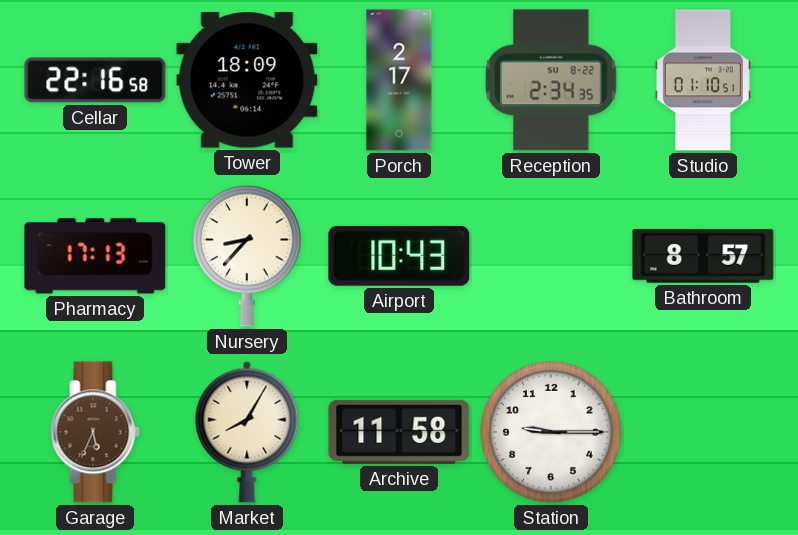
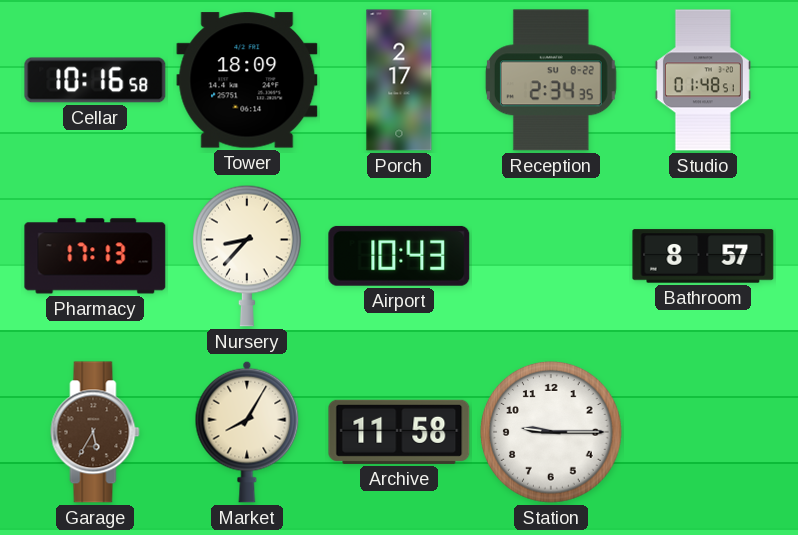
Cellar: 22:16 -> 10:16
Studio: 01:10 -> 01:48
Garage: 5:34 -> 5:35
